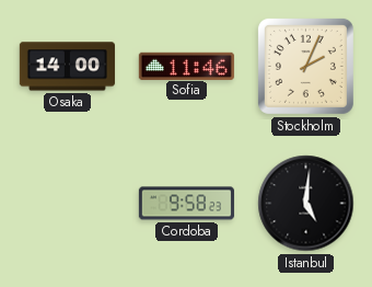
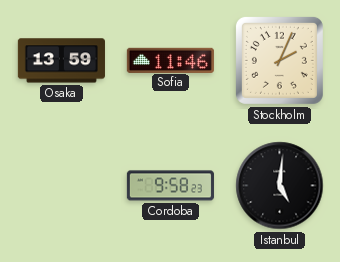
Osaka: 14:00 -> 13:59
